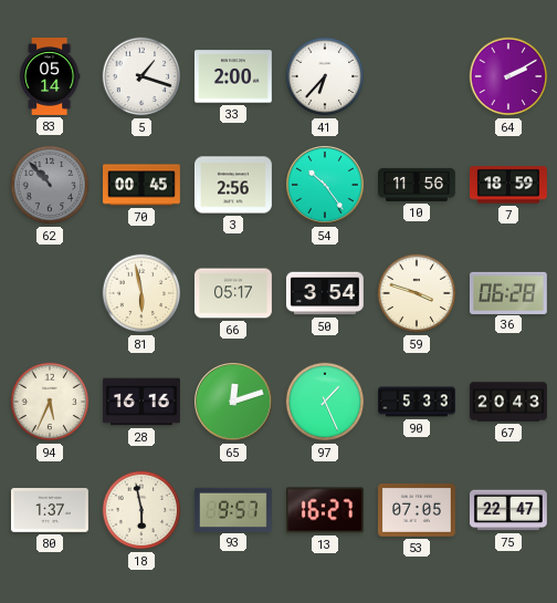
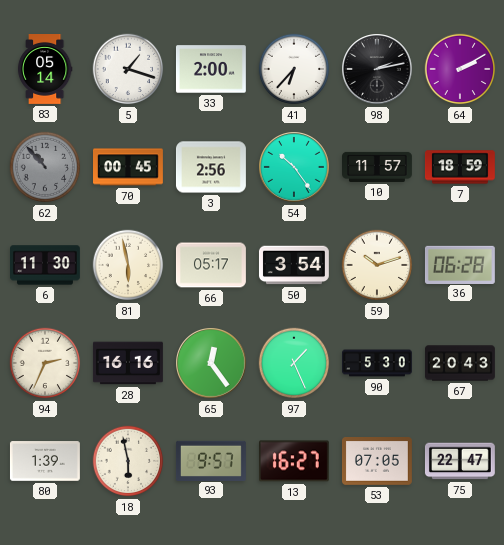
98: none -> 2:13
10: 11:56 -> 11:57
6: none -> 11:30
59: 3:48 -> 10:12
94: 5:34 -> 2:34
65: 12:12 -> 12:24
90: 5:33 -> 5:30
80: 1:37 -> 1:39
